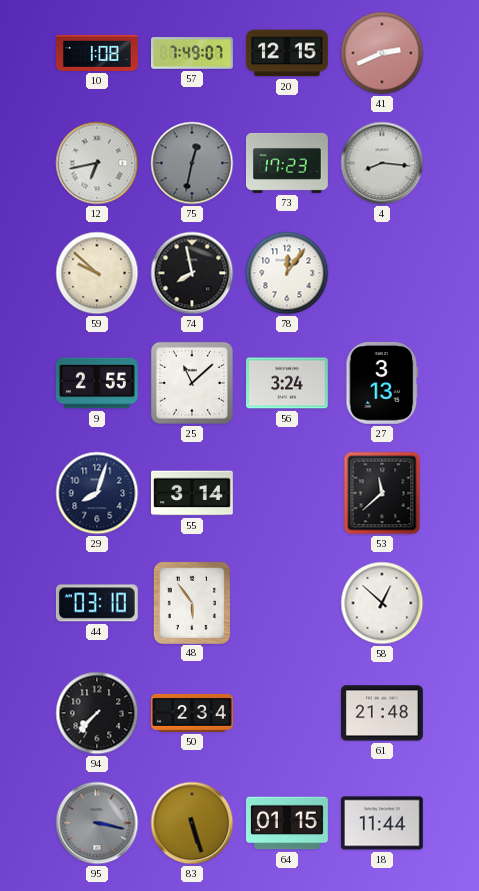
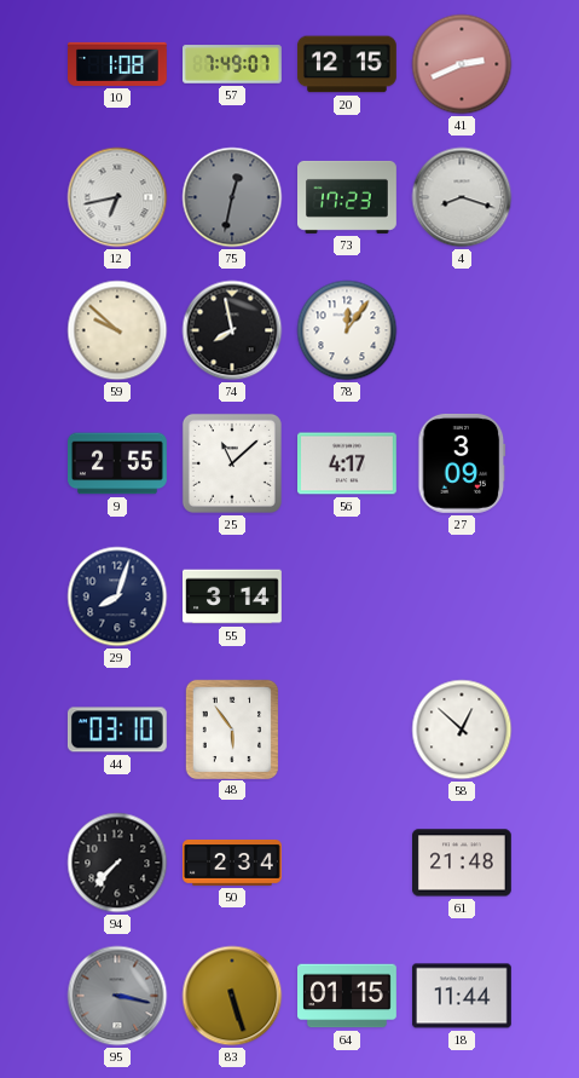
4: 8:16 -> 8:18
56: 3:24 -> 4:17
27: 3:13 -> 3:09
53: 11:38 -> none
